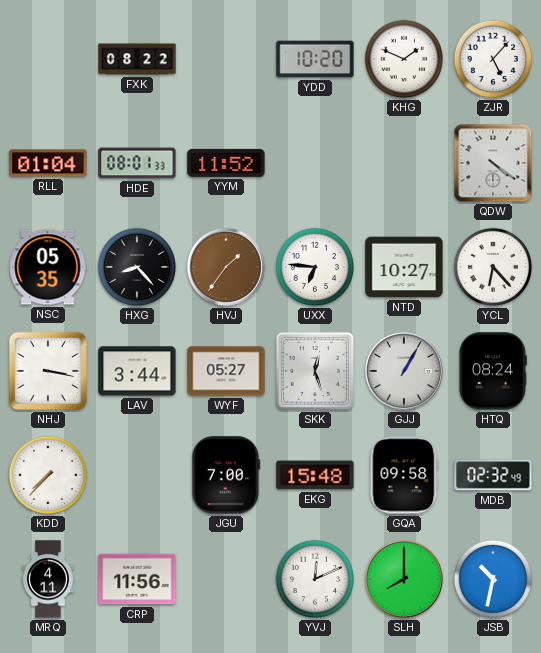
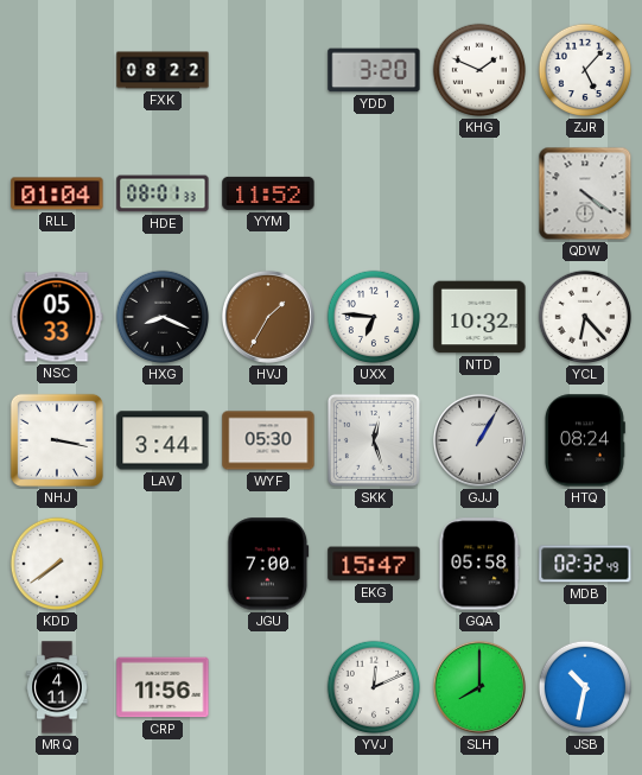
YDD: 10:20 -> 3:20
NSC: 05:35 -> 05:33
HXG: 8:23 -> 8:19
HVJ: 1:36 -> 1:35
NTD: 10:27 -> 10:32
WYF: 05:27 -> 05:30
KDD: 7:37 -> 7:39
EKG: 15:48 -> 15:47
GQA: 09:58 -> 05:58
